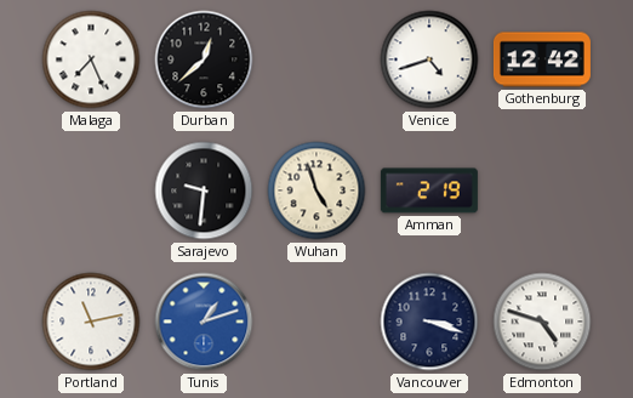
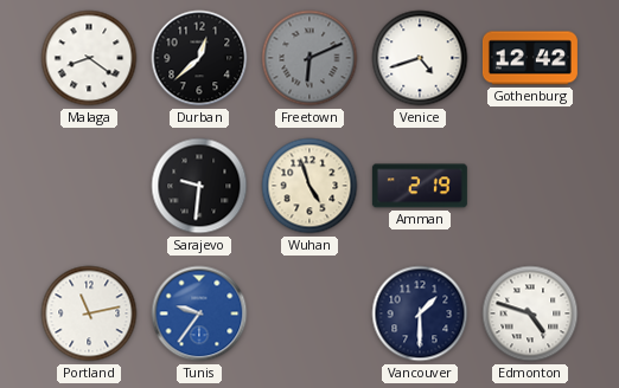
Malaga: 7:26 -> 8:21
Freetown: none -> 6:11
Tunis: 1:12 -> 9:36
Vancouver: 3:18 -> 1:30
